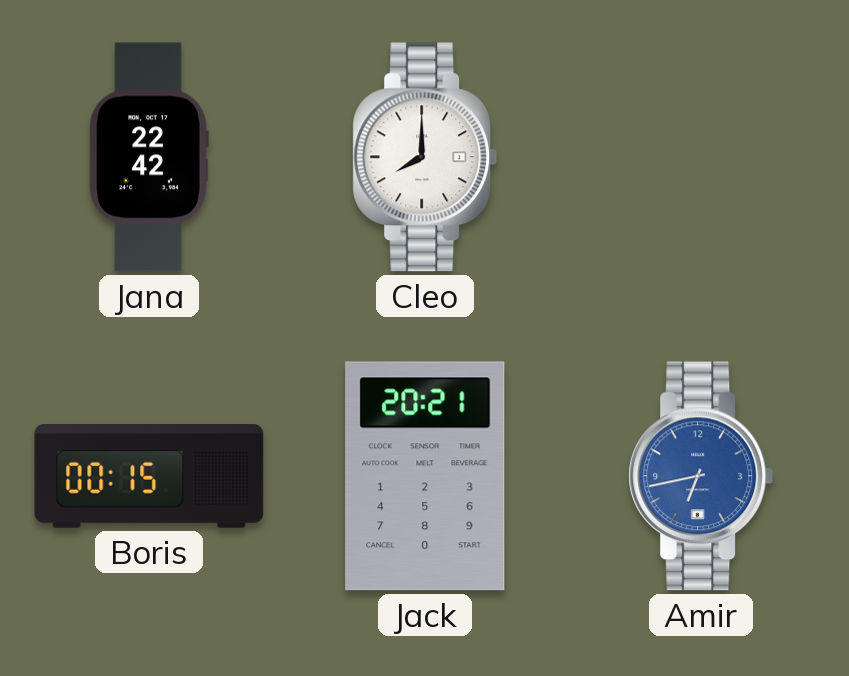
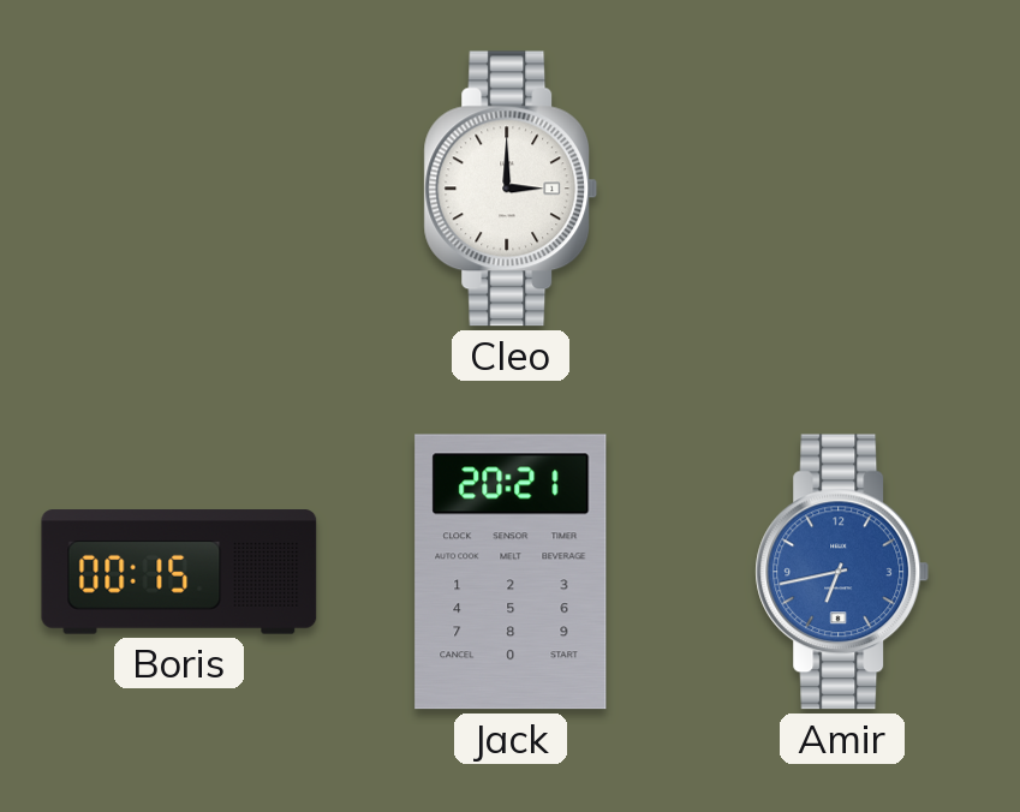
Jana: 22:42 -> none
Cleo: 8:00 -> 3:00
